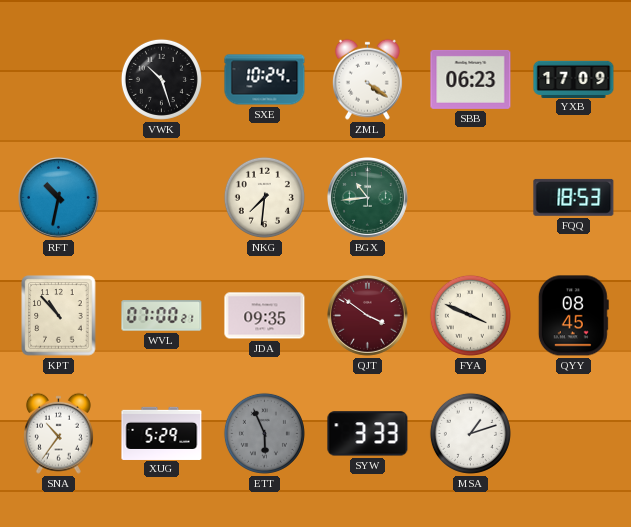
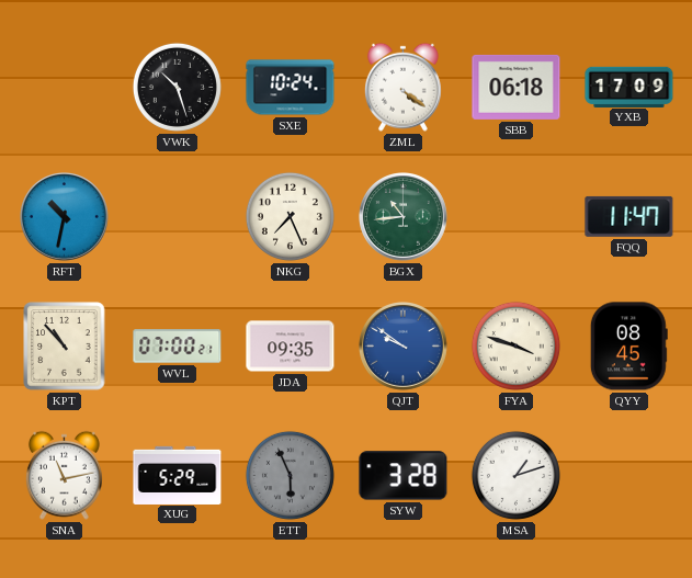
SBB: 06:23 -> 06:18
NKG: 7:31 -> 7:26
FQQ: 18:53 -> 11:47
QJT: 3:51 -> 9:51
QJT dial: burgundy -> blue
FYA: 3:49 -> 3:48
SNA: 10:36 -> 11:13
SYW: 3:33 -> 3:28
